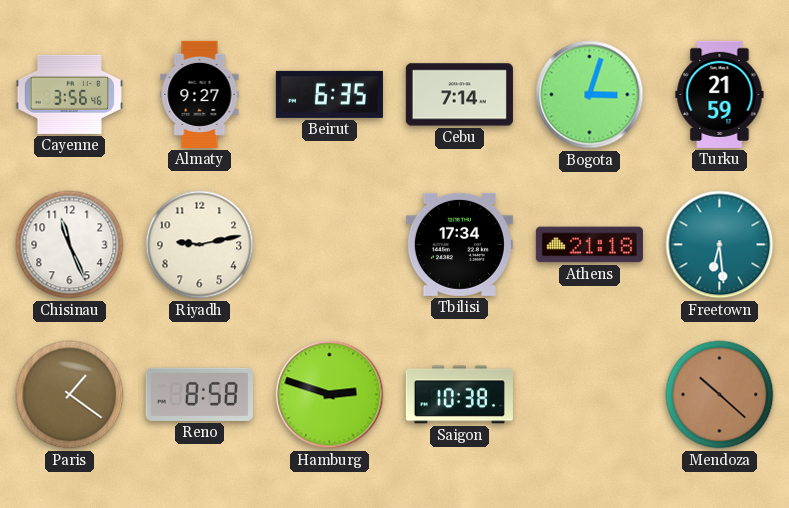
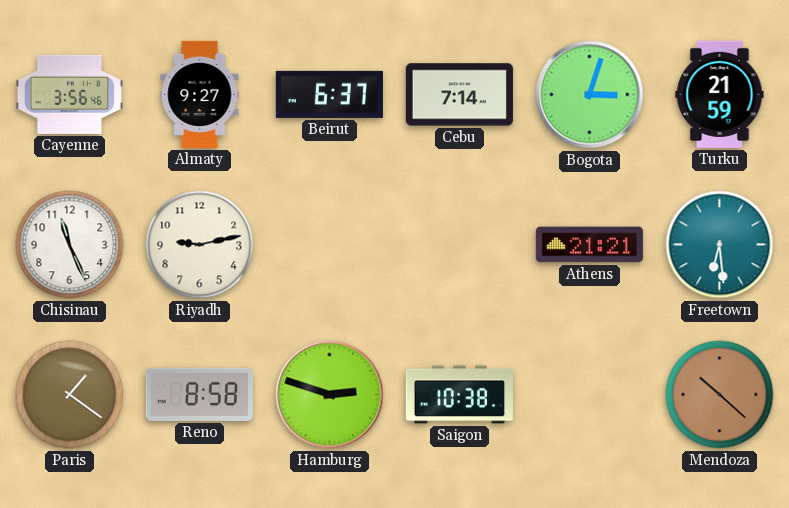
Beirut: 6:35 -> 6:37
Tbilisi: 17:34 -> none
Athens: 21:18 -> 21:21
